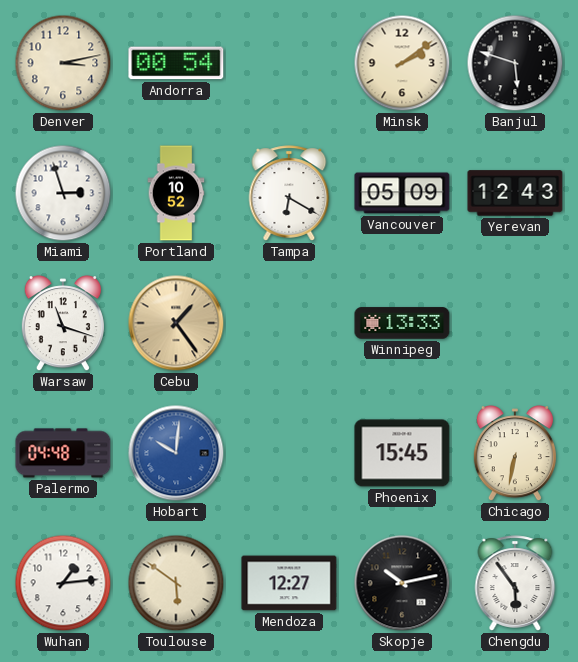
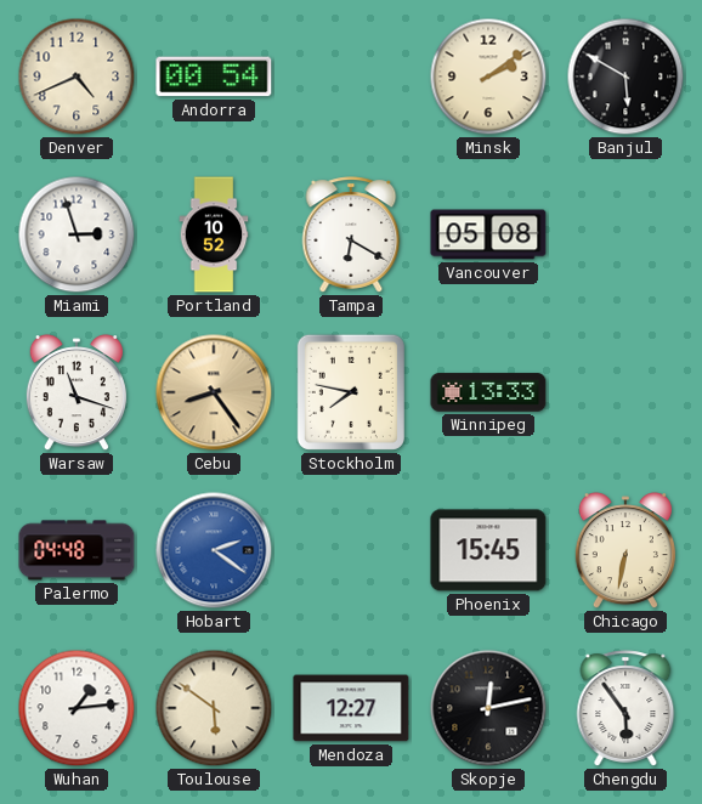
Denver: 3:13 -> 4:41
Banjul: 5:48 -> 5:50
Vancouver: 05:09 -> 05:08
Yerevan: 12:43 -> none
Cebu: 1:24 -> 8:24
Stockholm: none -> 7:47
Hobart: 10:01 -> 2:21
Skopje: 10:13 -> 12:13
